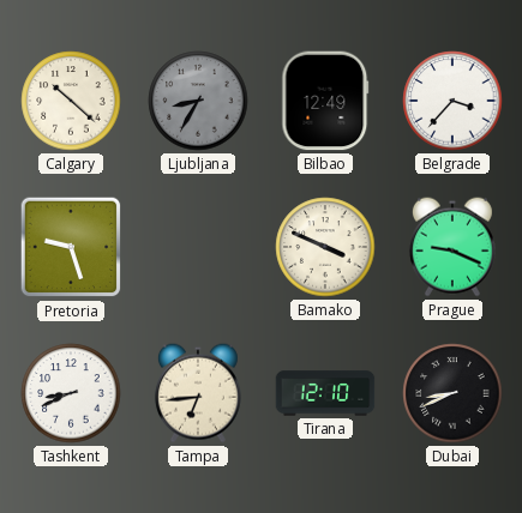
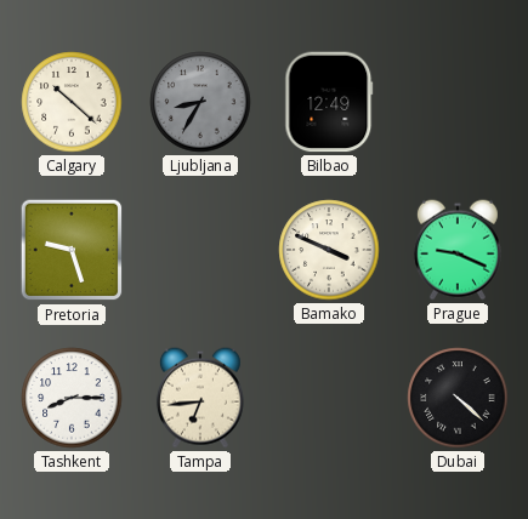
Belgrade: 3:37 -> none
Tashkent: 8:41 -> 8:15
Tirana: 12:10 -> none
Dubai: 8:41 -> 4:22
